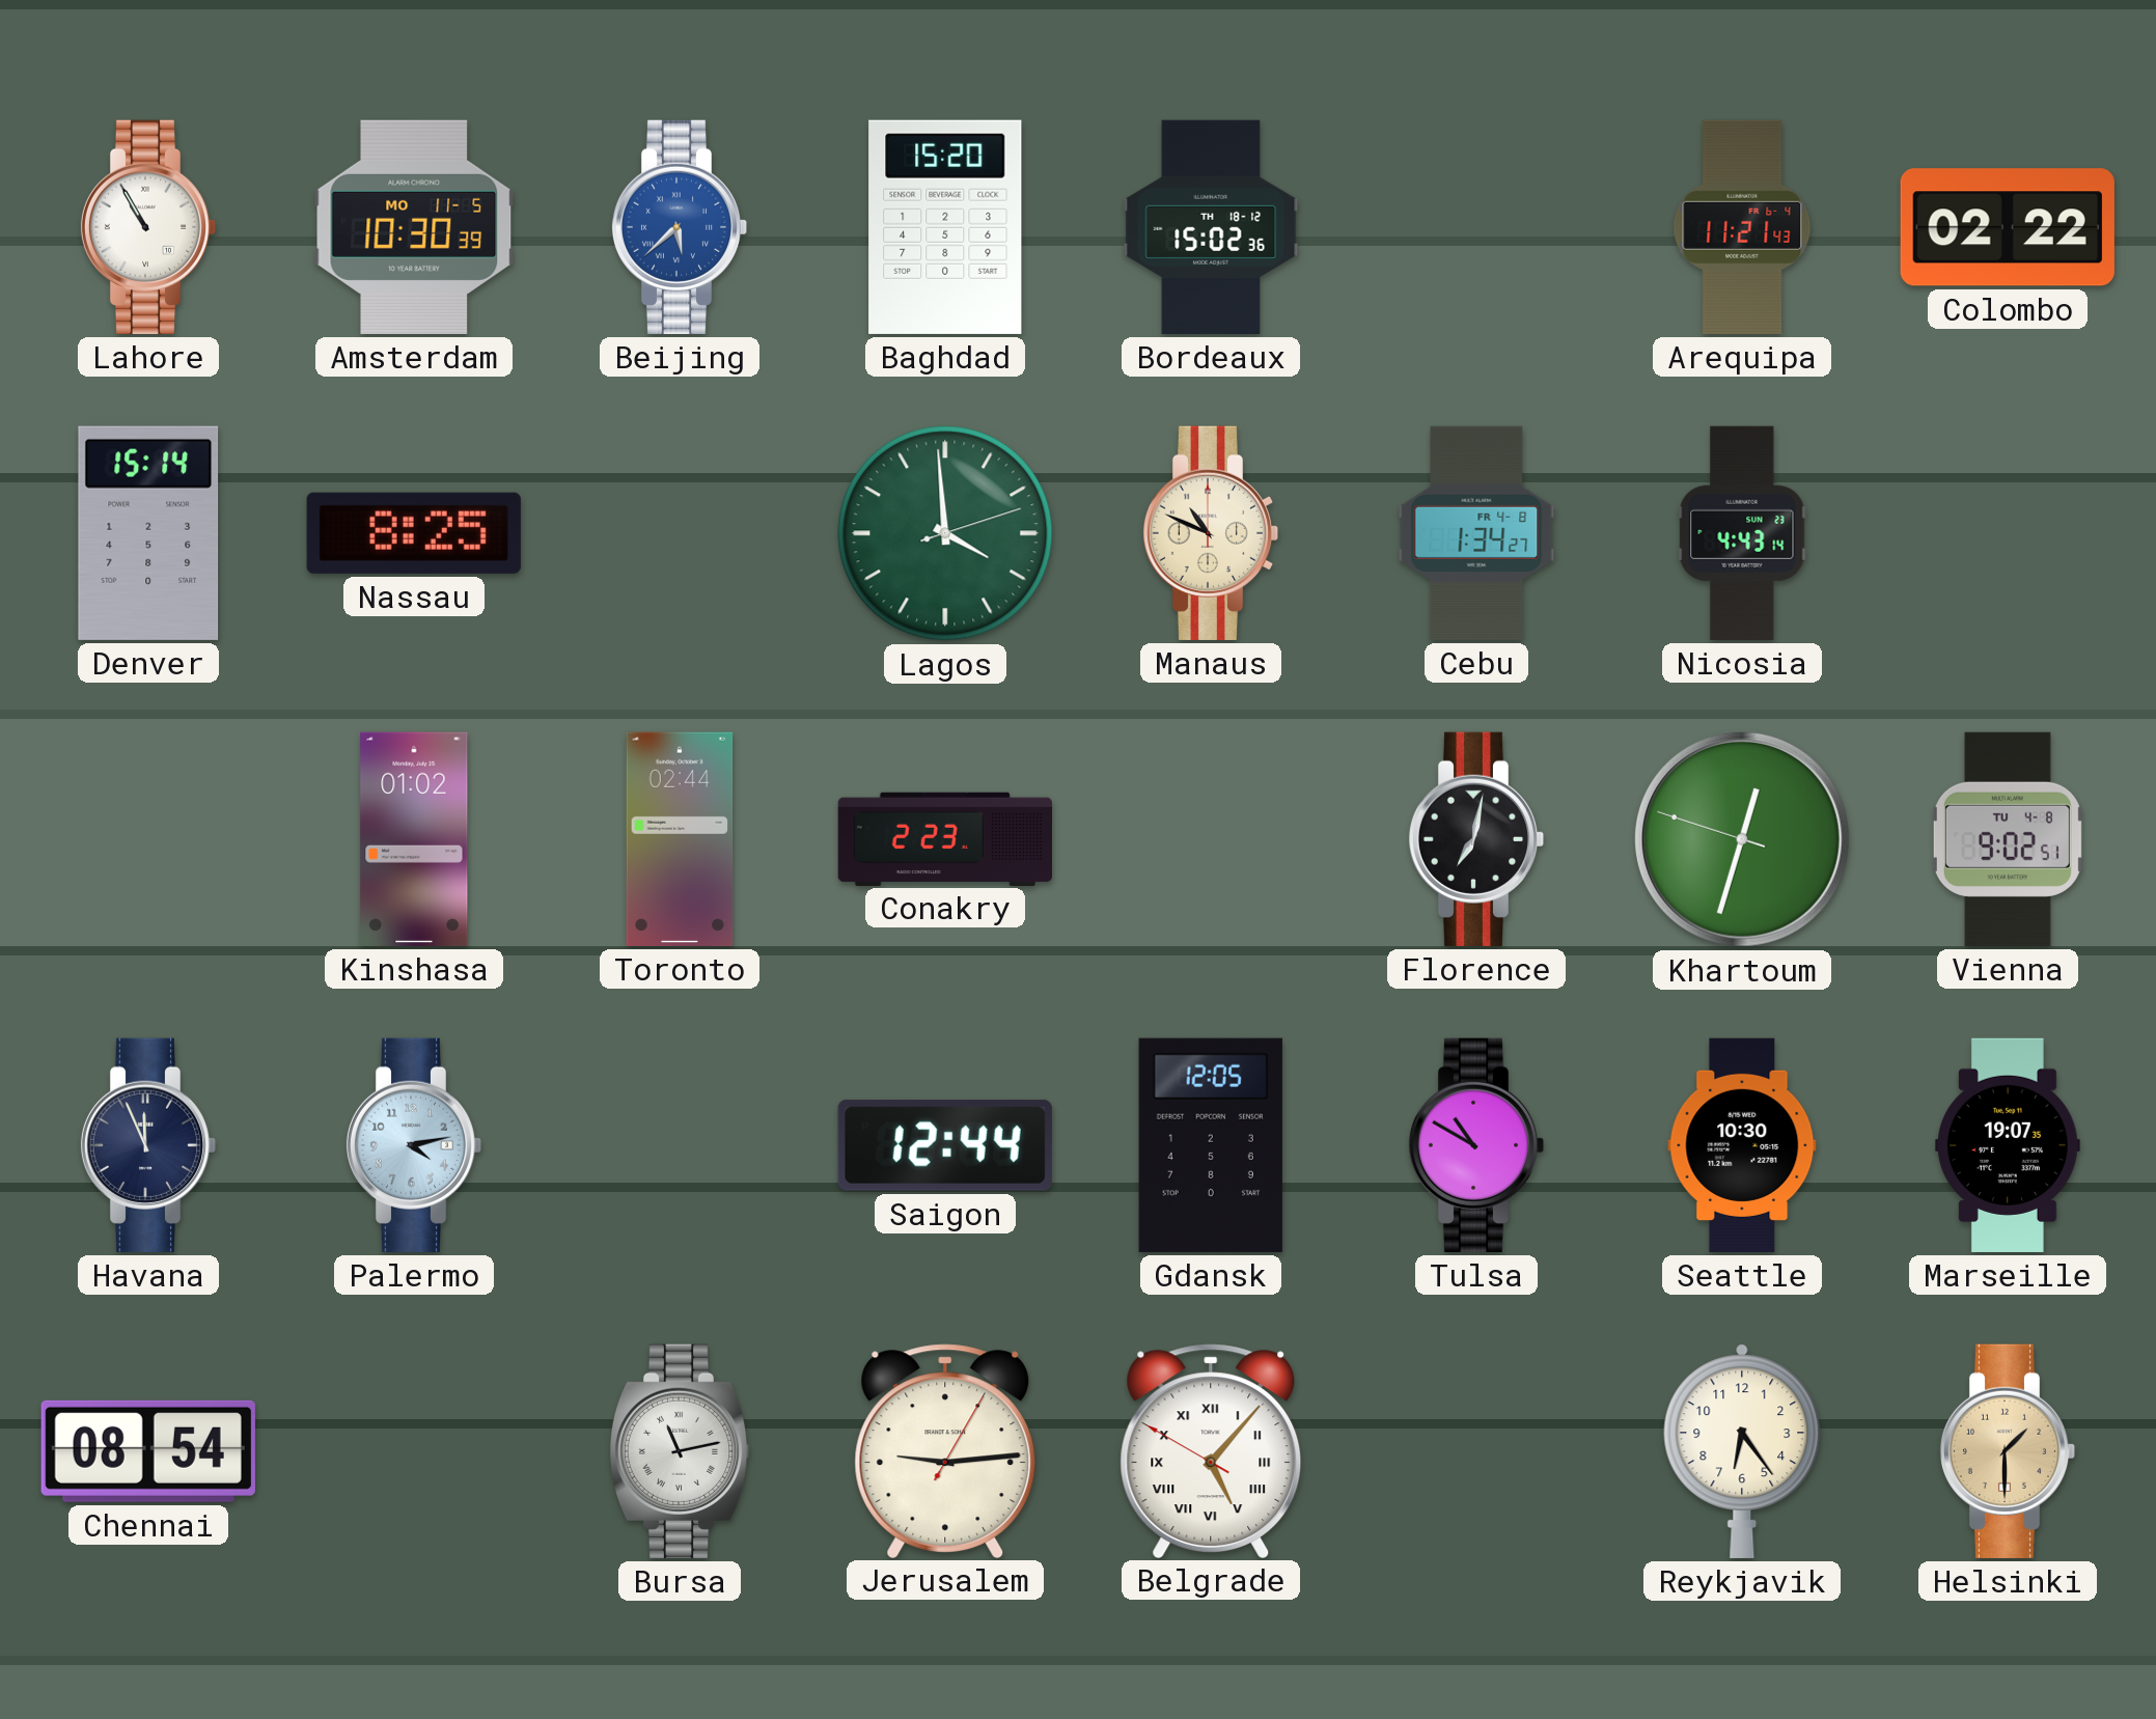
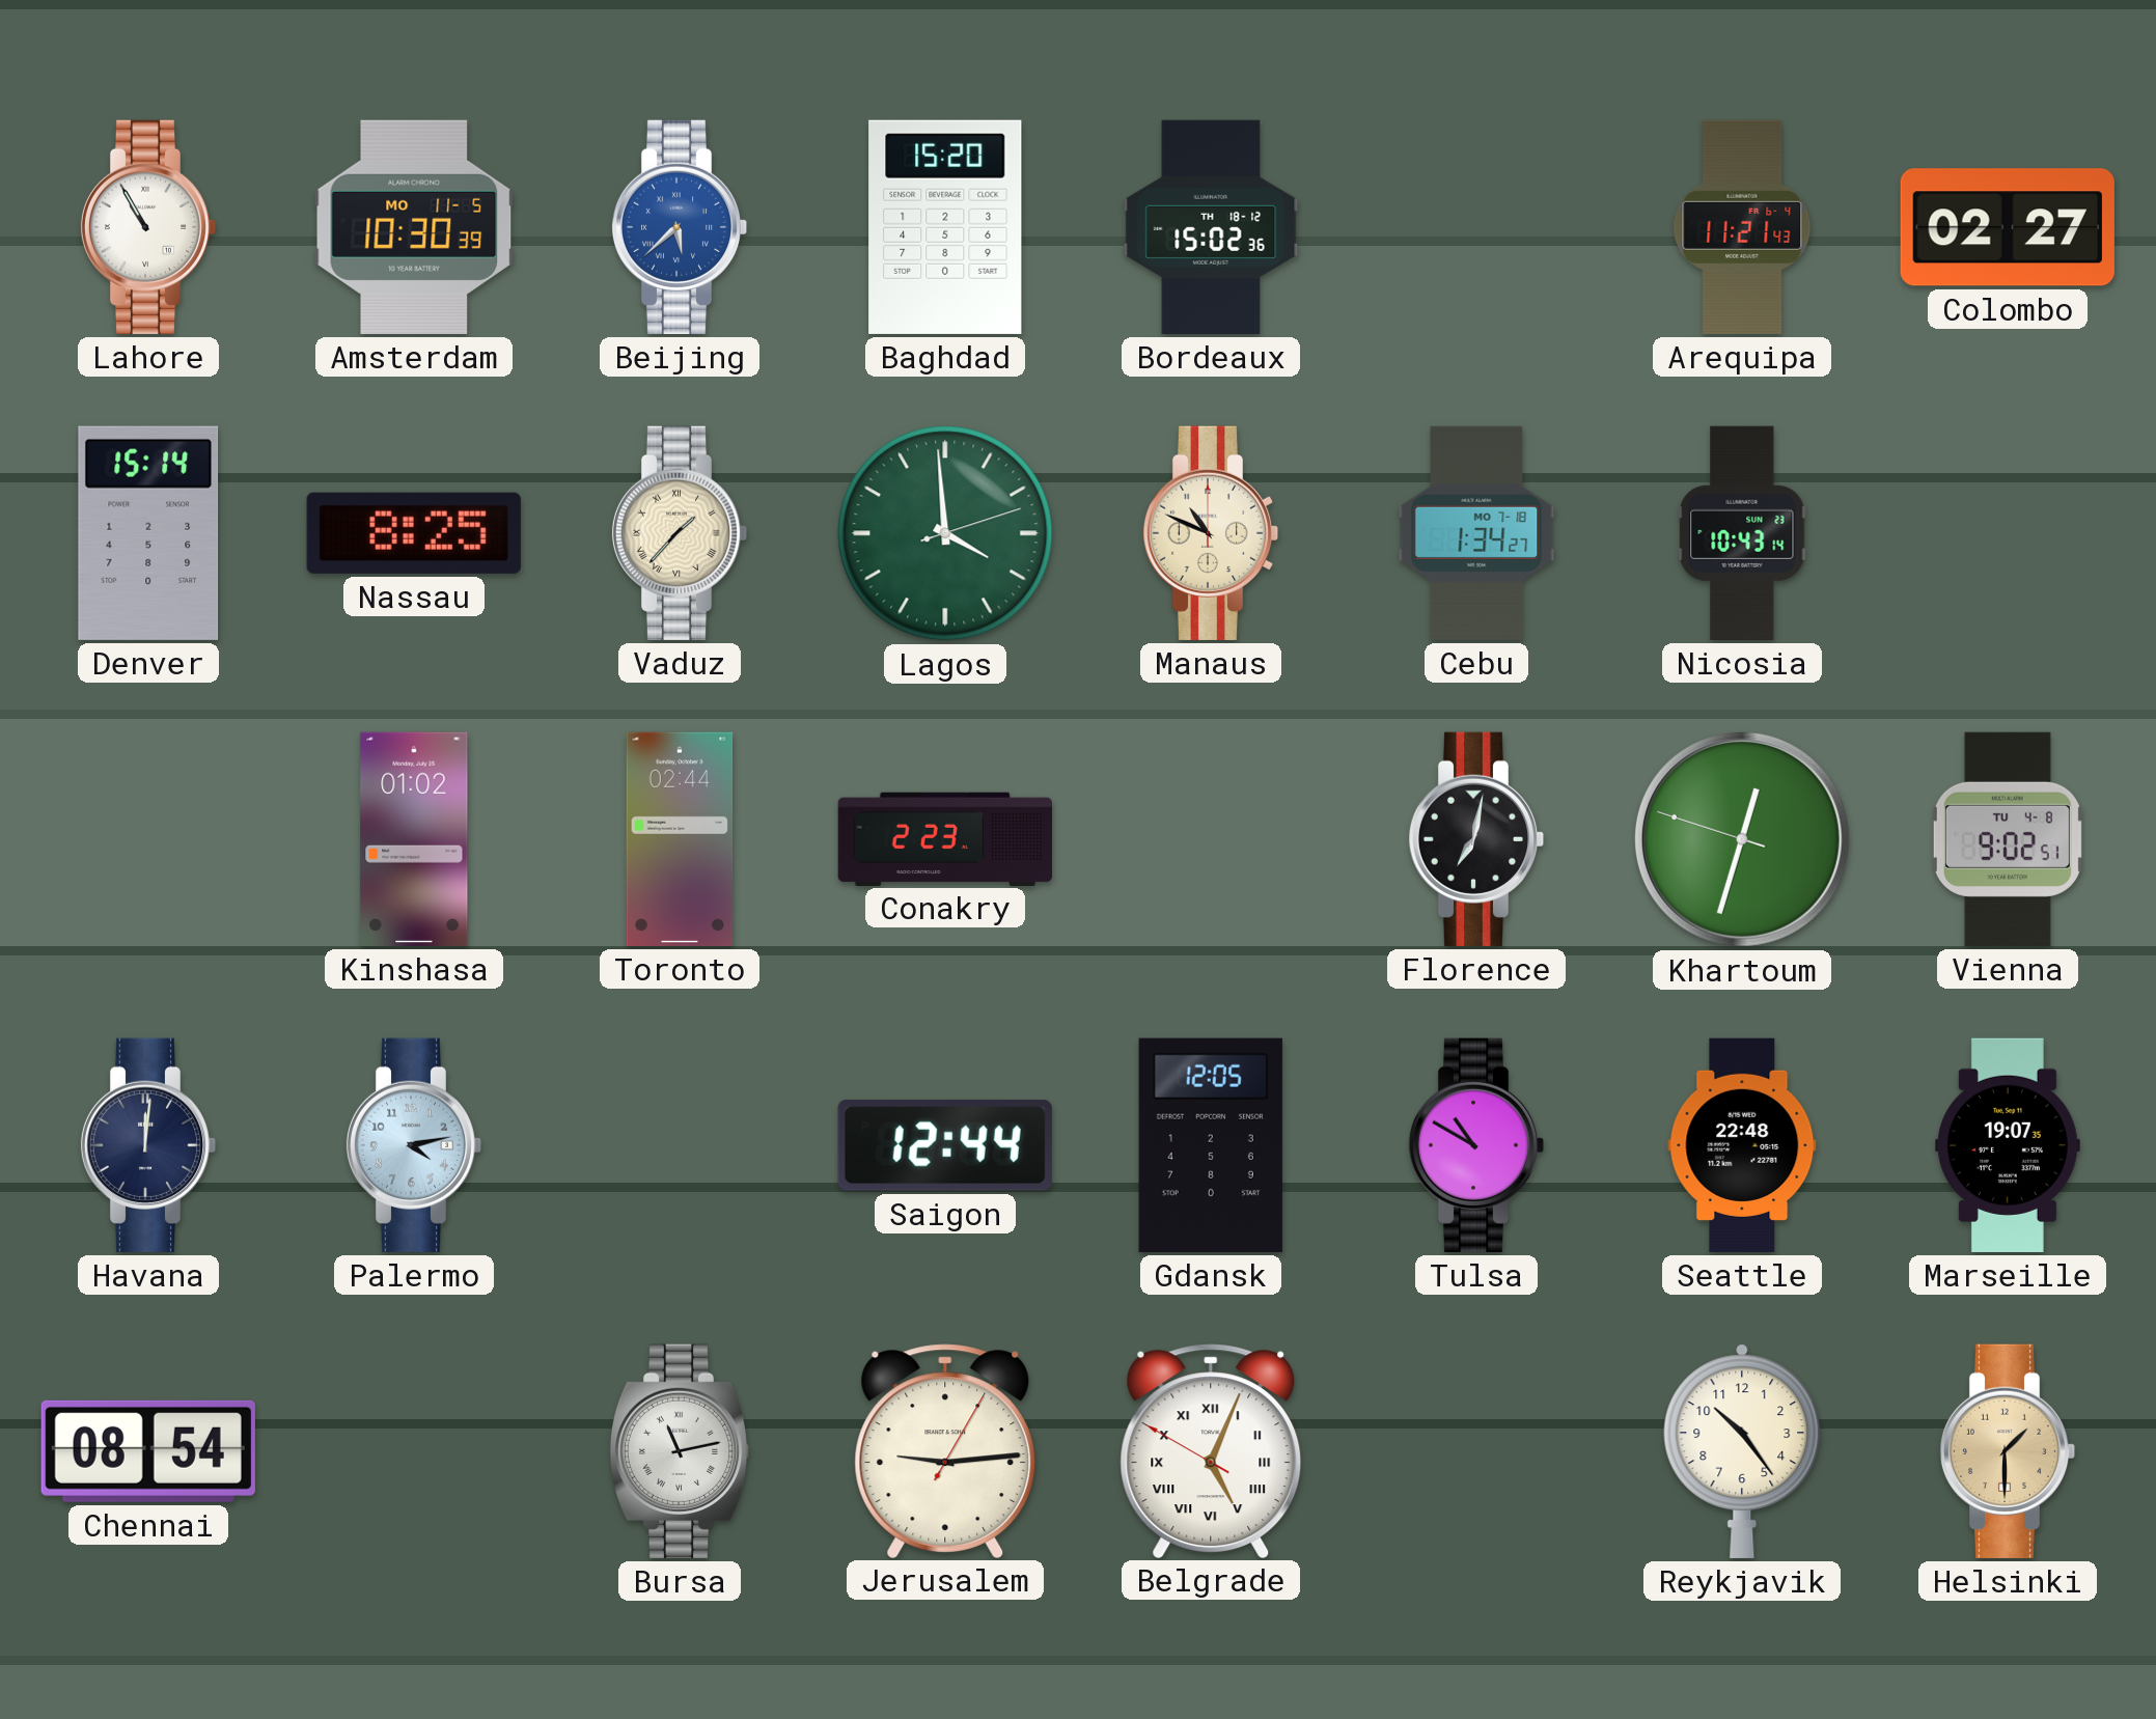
Colombo: 02:22 -> 02:27
Vaduz: none -> 1:37
Cebu date: FR 4-8 -> MO 7-18
Nicosia: 4:43 -> 10:43
Havana: 11:56 -> 12:01
Seattle: 10:30 -> 22:48
Belgrade: 5:06 -> 5:03
Reykjavik: 6:24 -> 10:24
